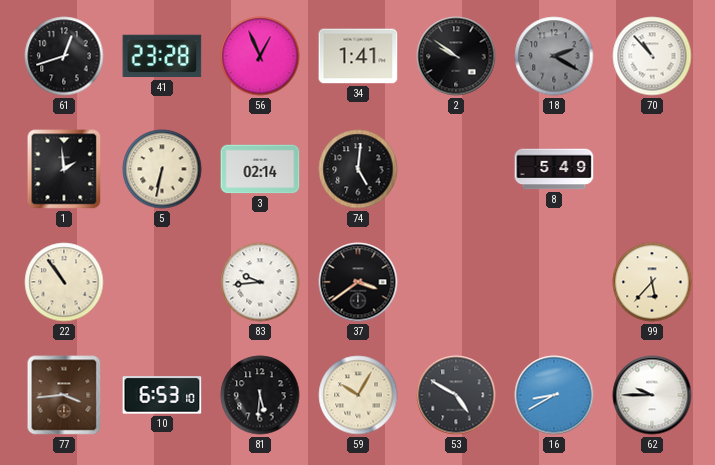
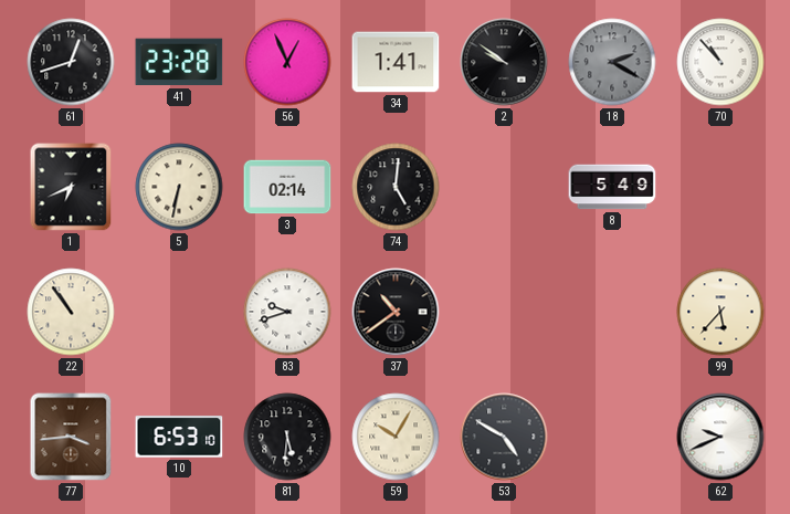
1: 1:59 -> 6:41
83: 9:44 -> 9:42
37: 3:39 -> 10:39
16: 8:40 -> none
62: 9:45 -> 9:41
